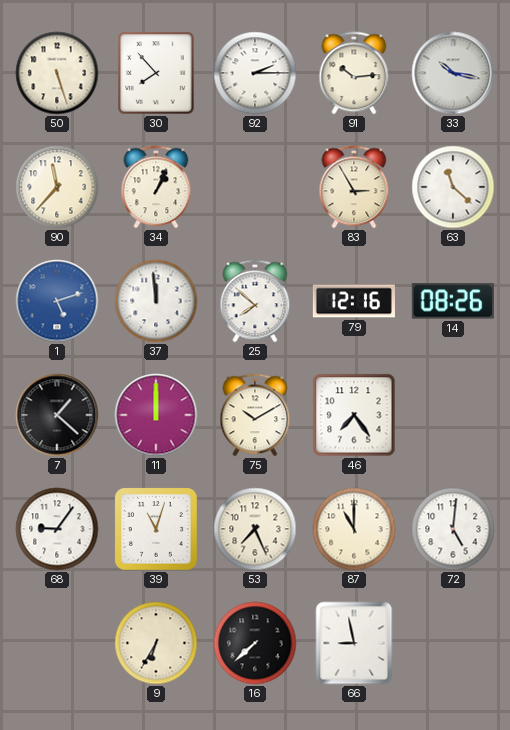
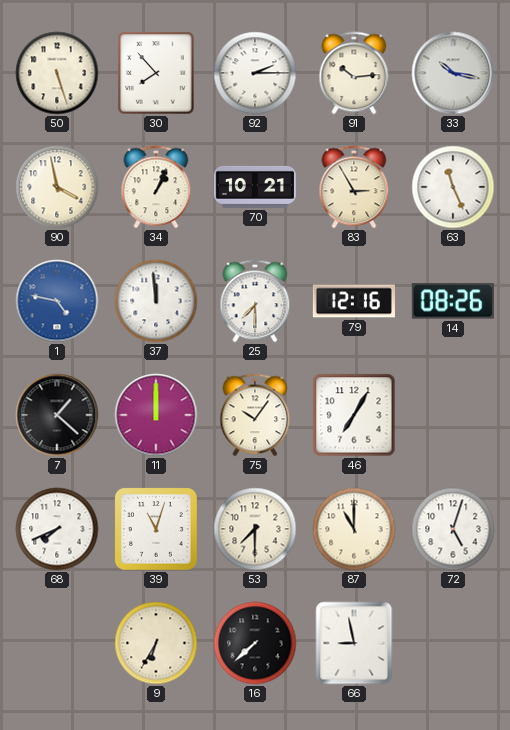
90: 11:37 -> 3:58
70: none -> 10:21
63: 11:22 -> 11:26
1: 5:12 -> 4:47
25: 7:52 -> 7:30
75: 10:10 -> 10:06
46: 7:24 -> 7:05
68: 9:06 -> 7:41
53: 7:26 -> 7:30
72: 5:01 -> 5:03
